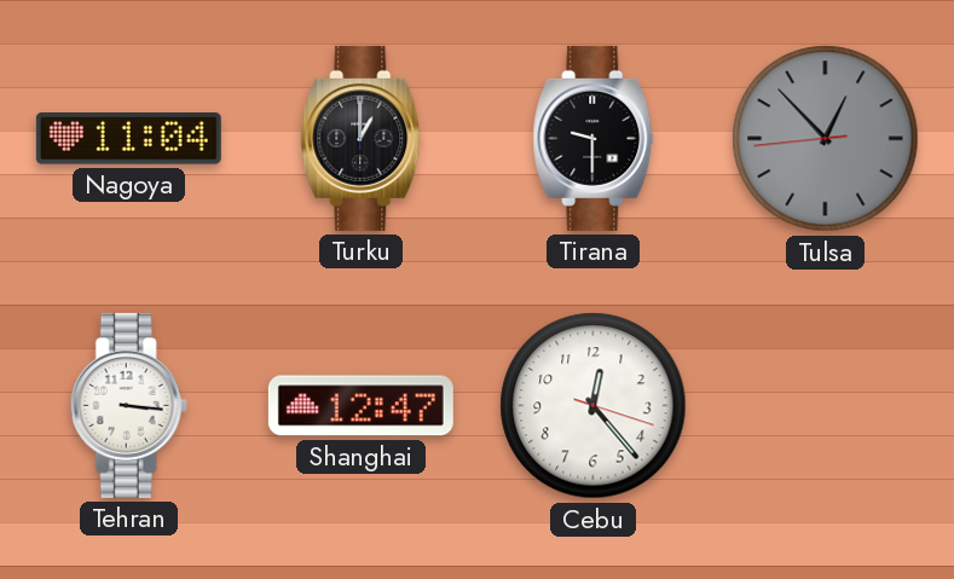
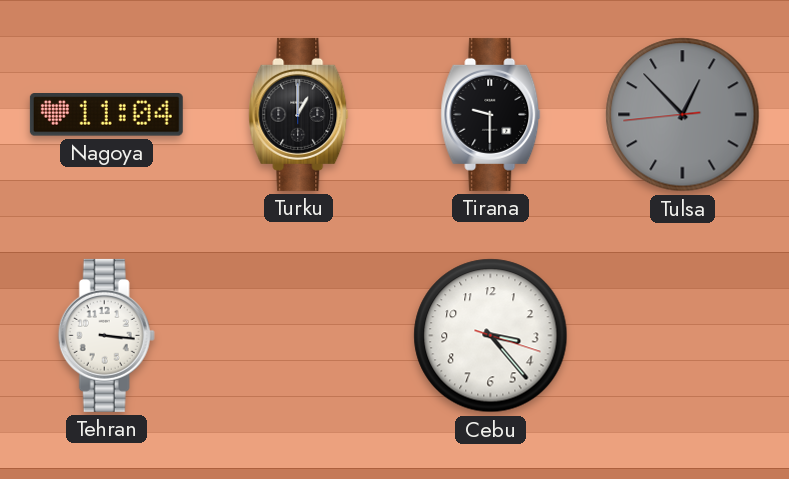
Shanghai: 12:47 -> none
Cebu: 12:23 -> 3:23
